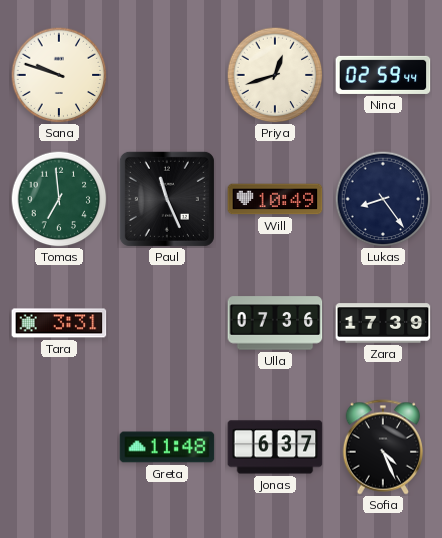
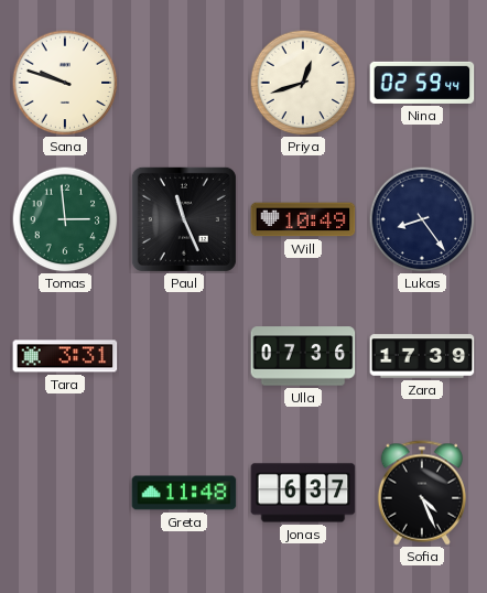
Tomas: 6:59 -> 2:59
